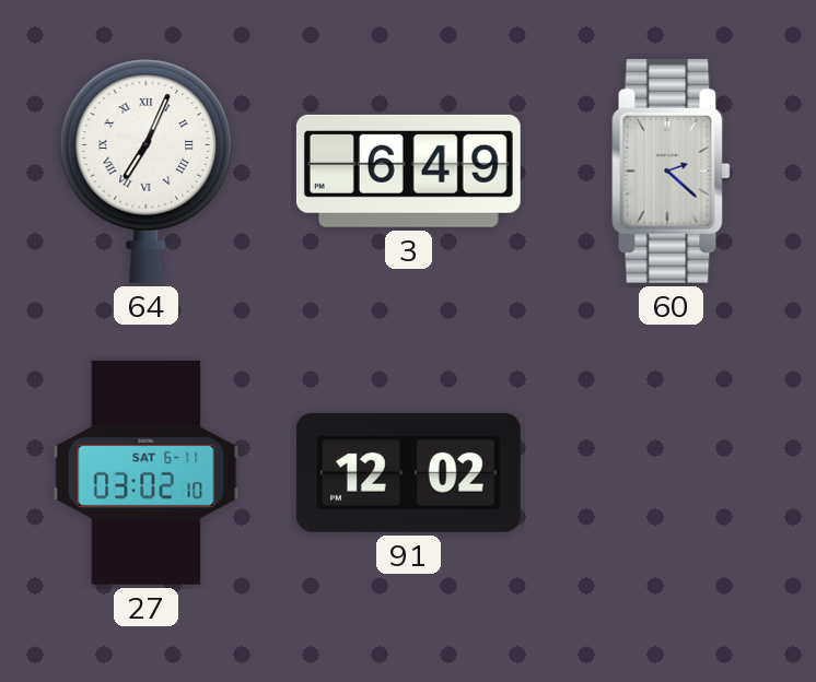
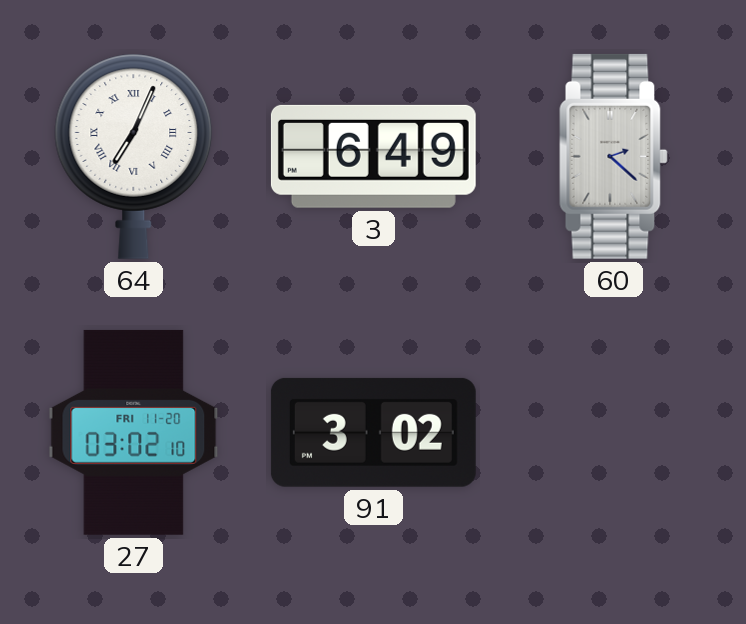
27 date: SAT 6-11 -> FRI 11-20
91: 12:02 -> 3:02
